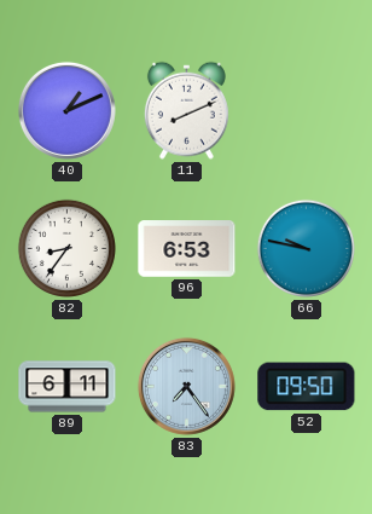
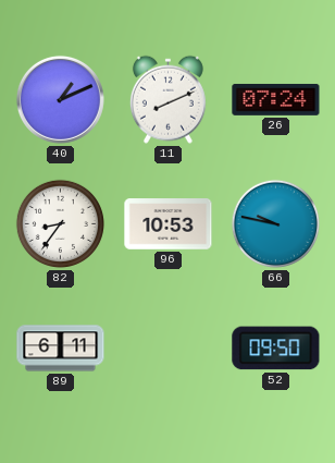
26: none -> 07:24
96: 6:53 -> 10:53
83: 7:24 -> none
